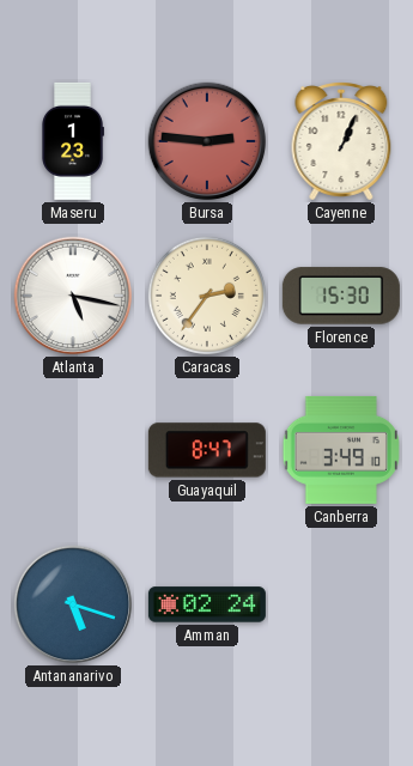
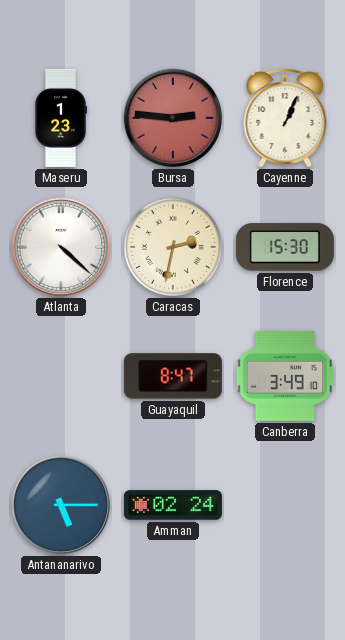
Atlanta: 5:17 -> 4:22
Caracas: 2:36 -> 2:32
Antananarivo: 5:18 -> 5:15
